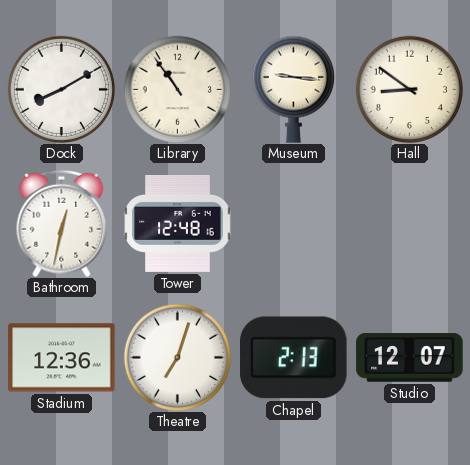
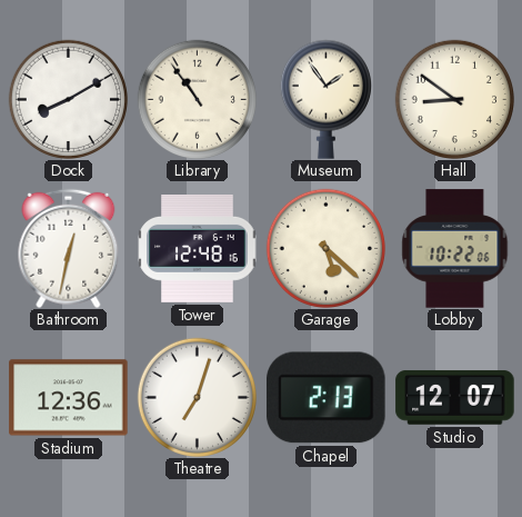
Museum: 9:16 -> 1:54
Garage: none -> 5:22
Lobby: none -> 10:22
